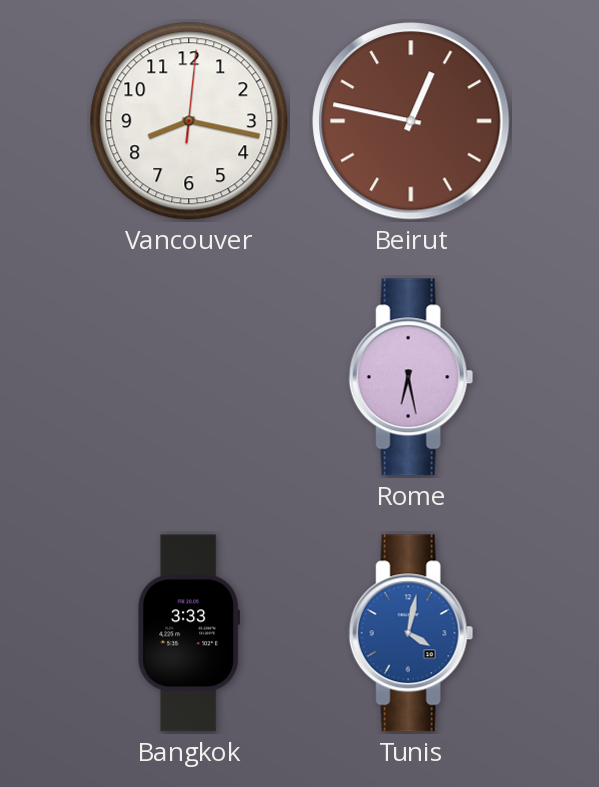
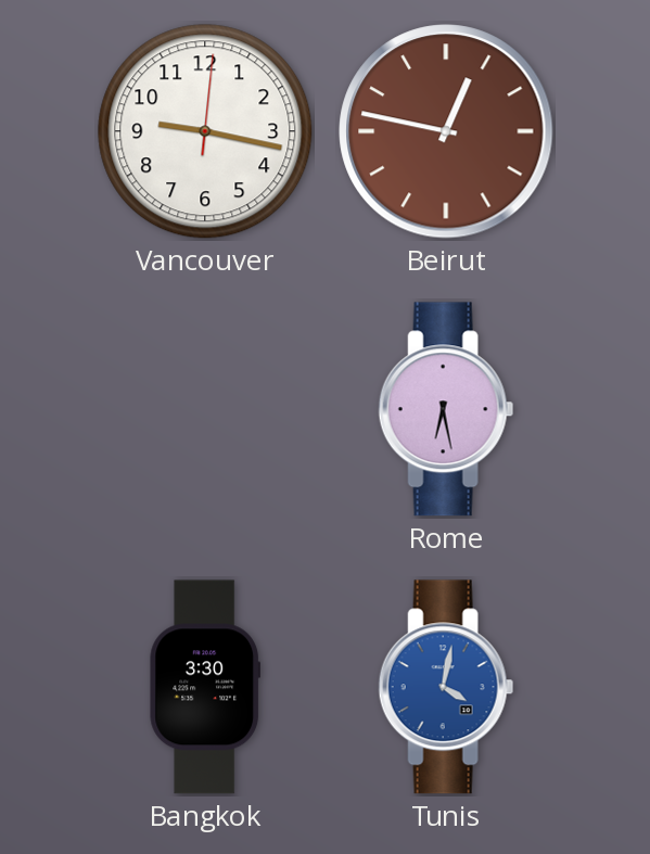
Vancouver: 8:17 -> 9:17
Bangkok: 3:33 -> 3:30
